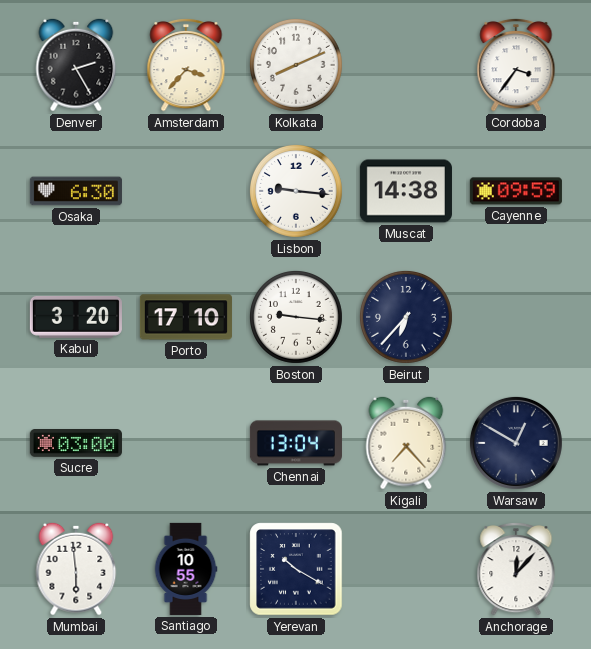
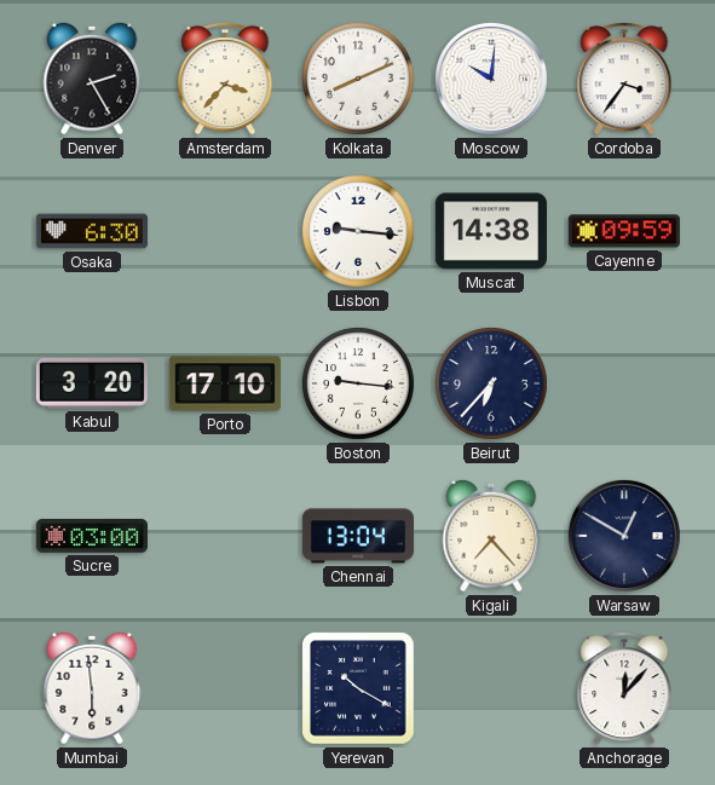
Moscow: none -> 10:01
Santiago: 10:55 -> none
